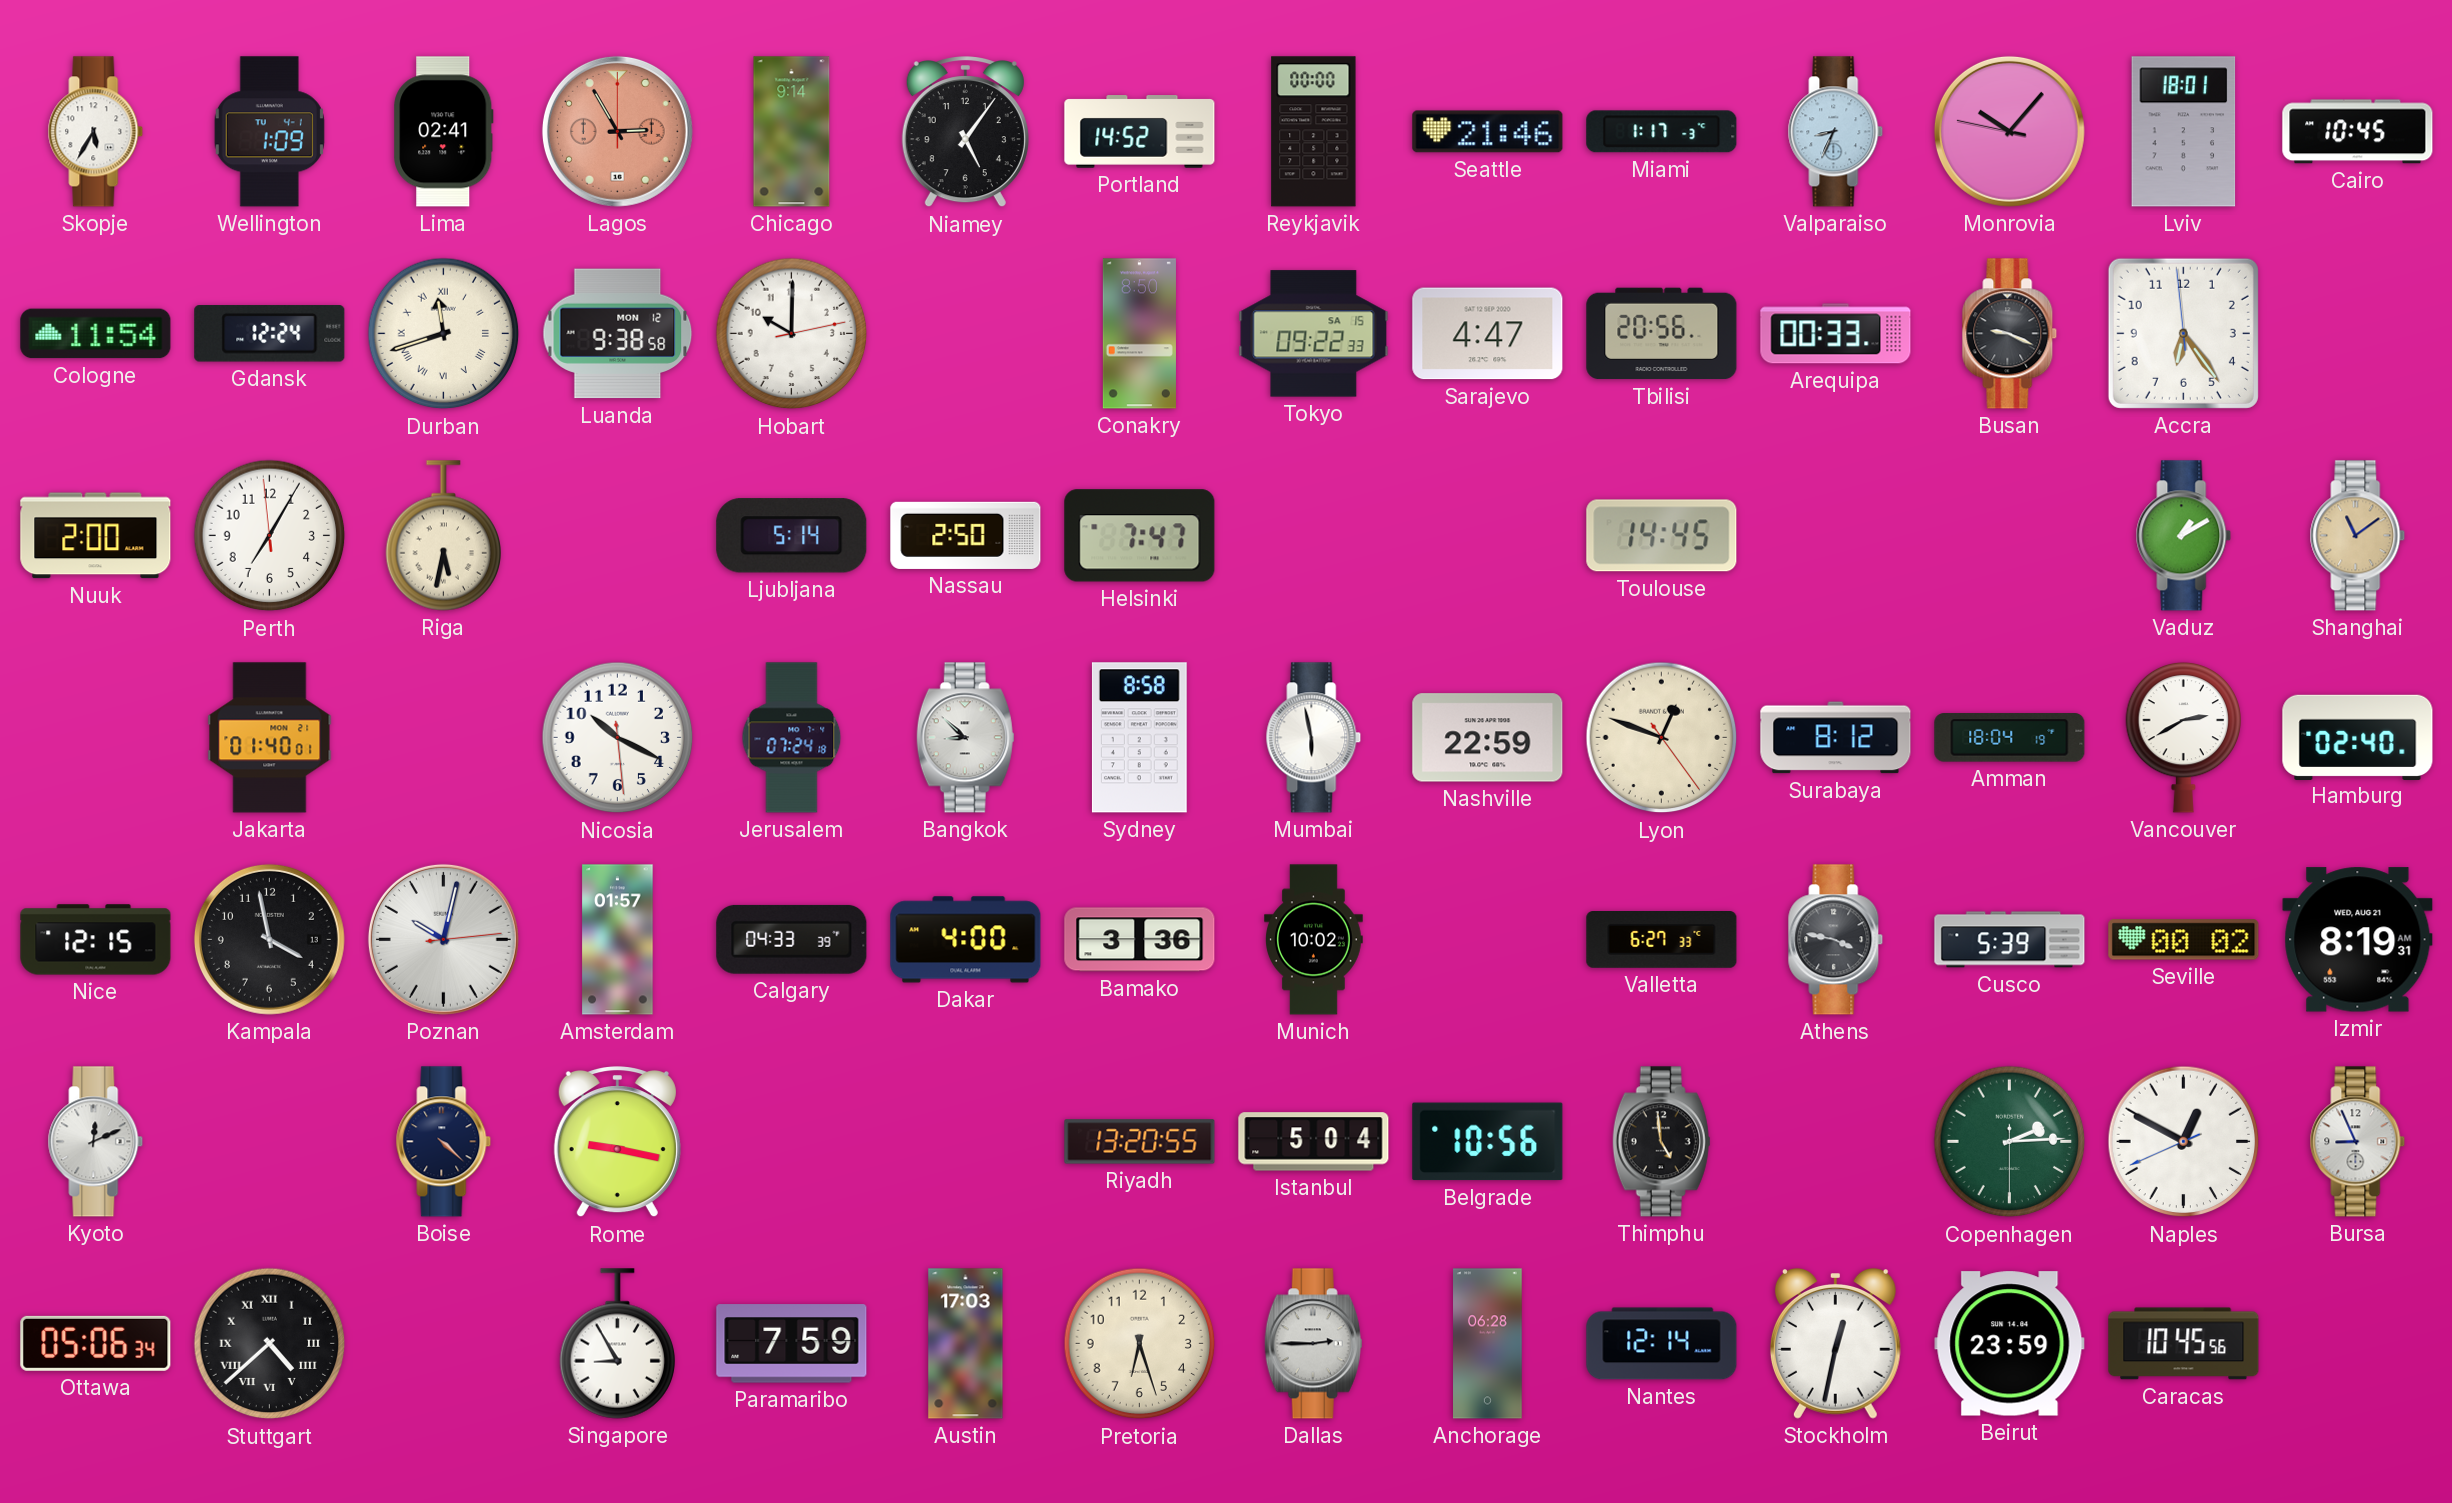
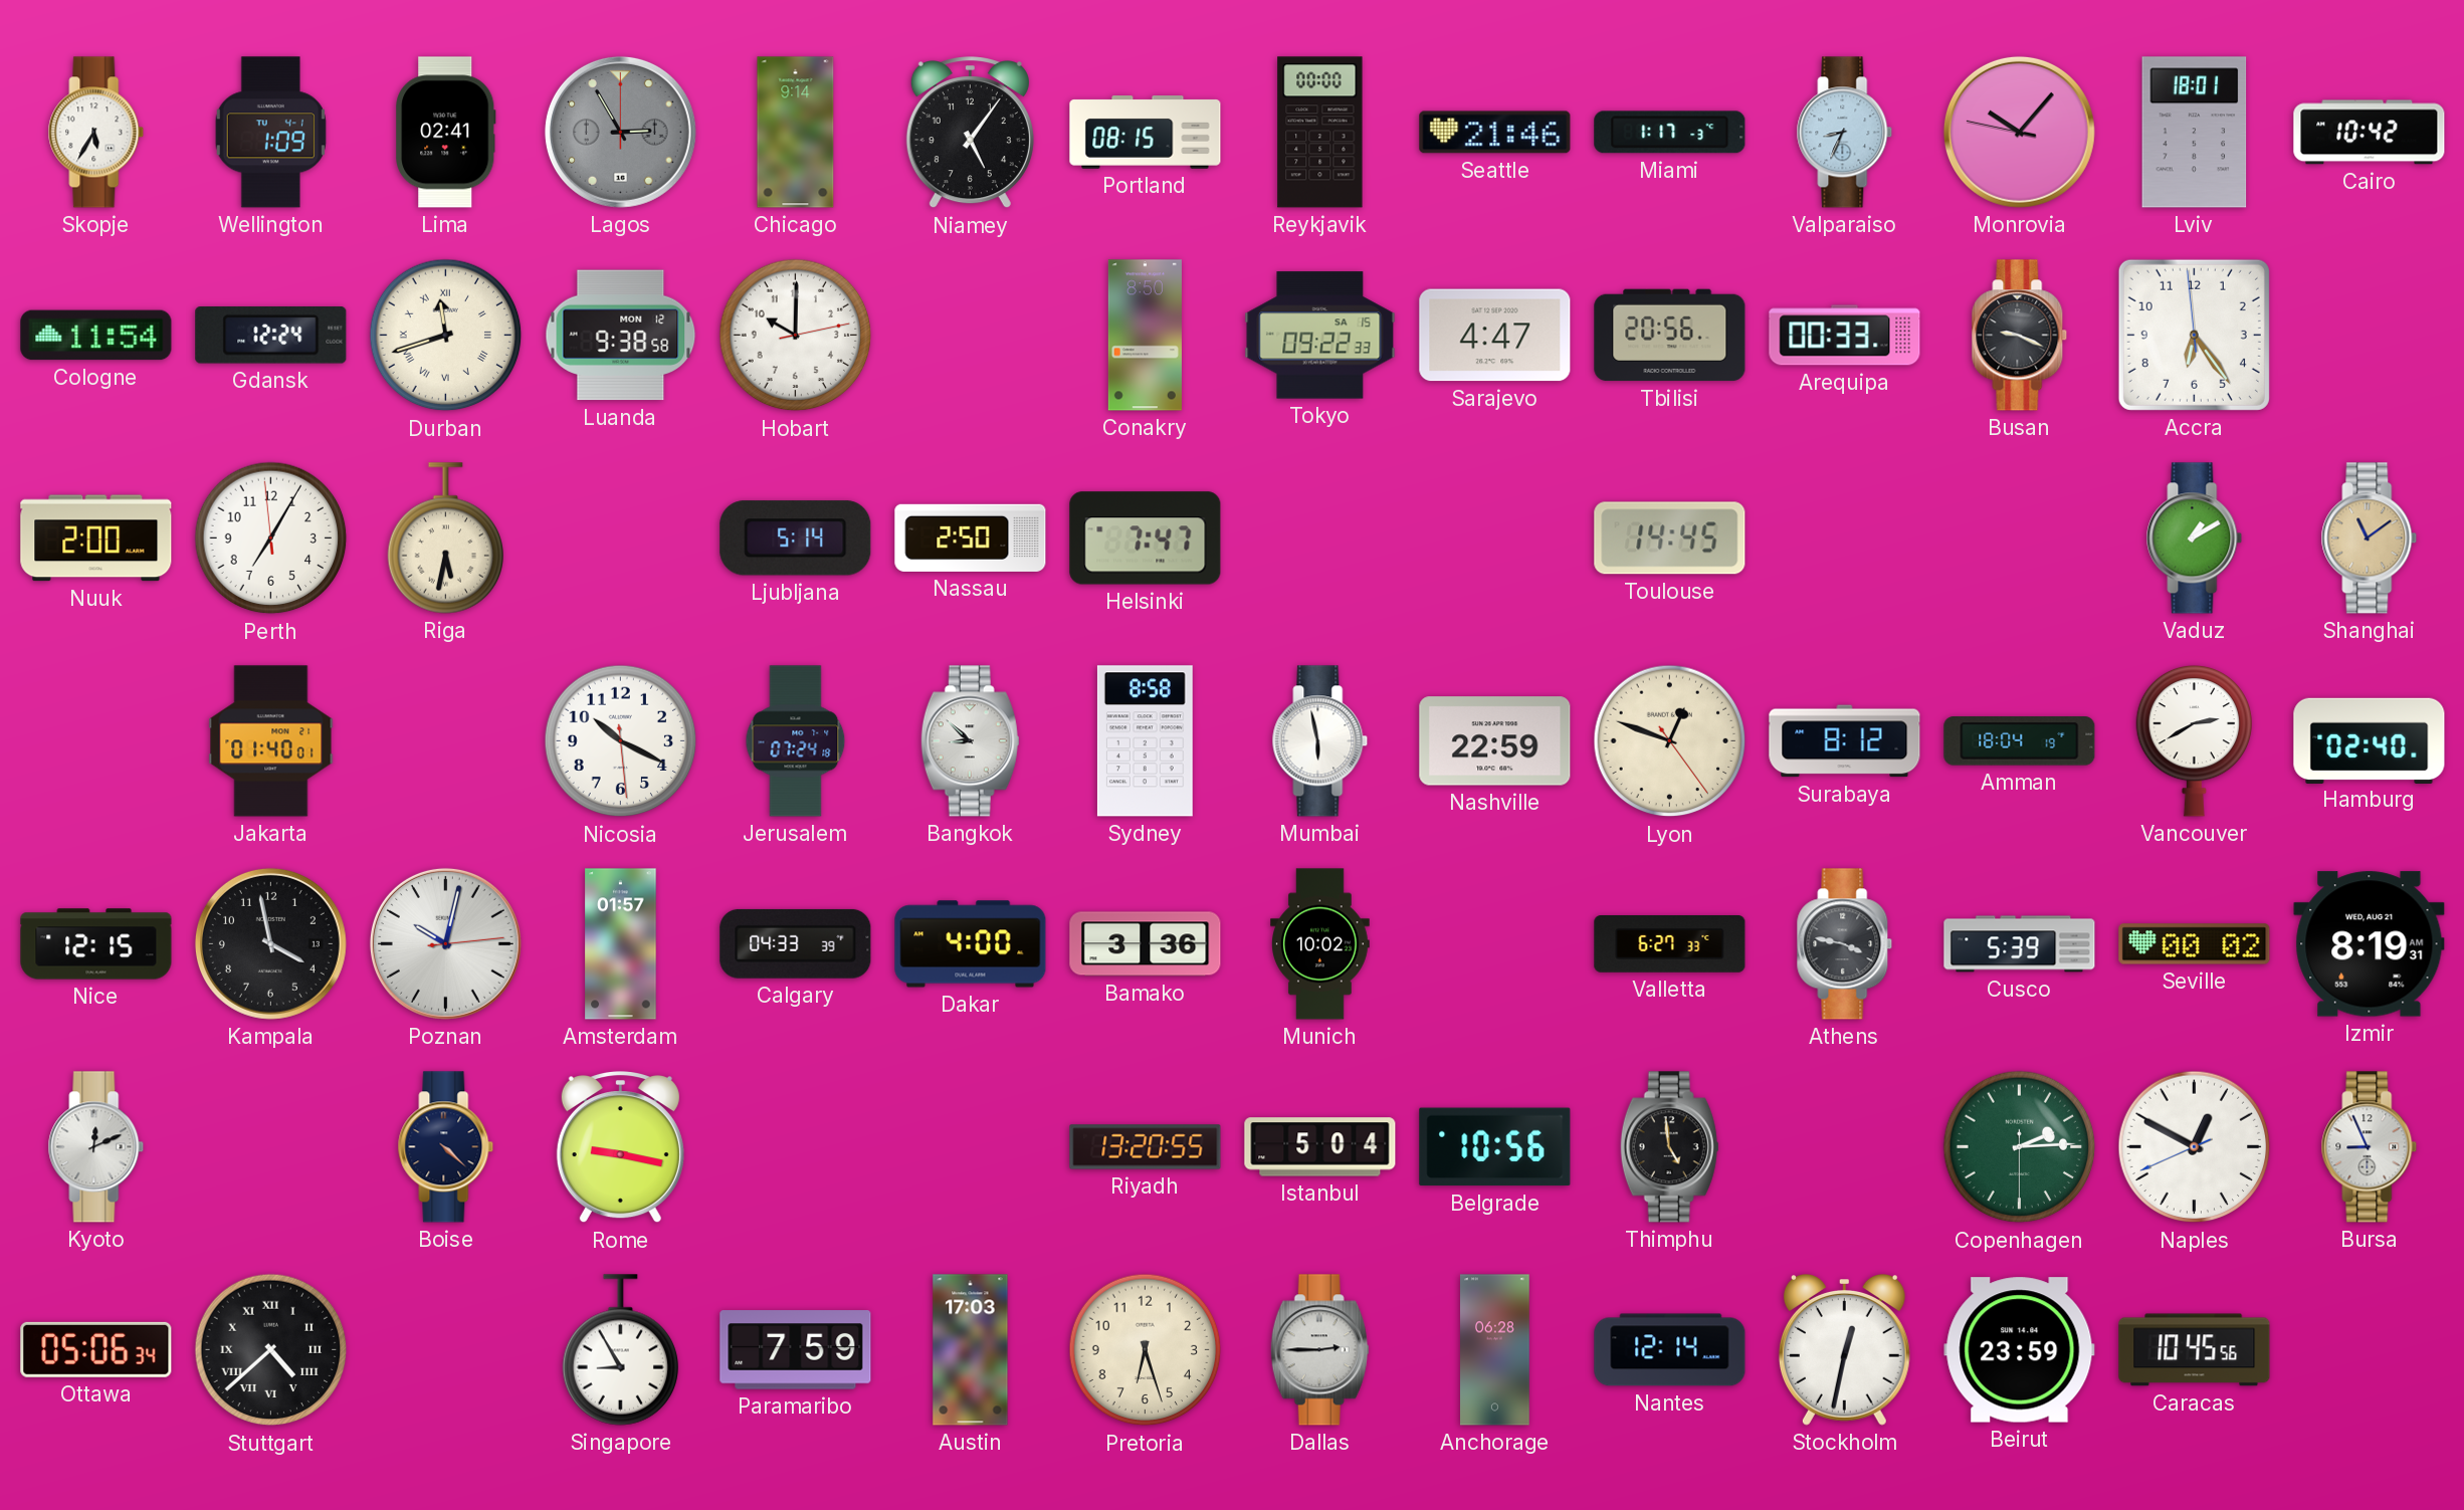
Lagos dial: salmon -> grey
Portland: 14:52 -> 08:15
Cairo: 10:45 -> 10:42
